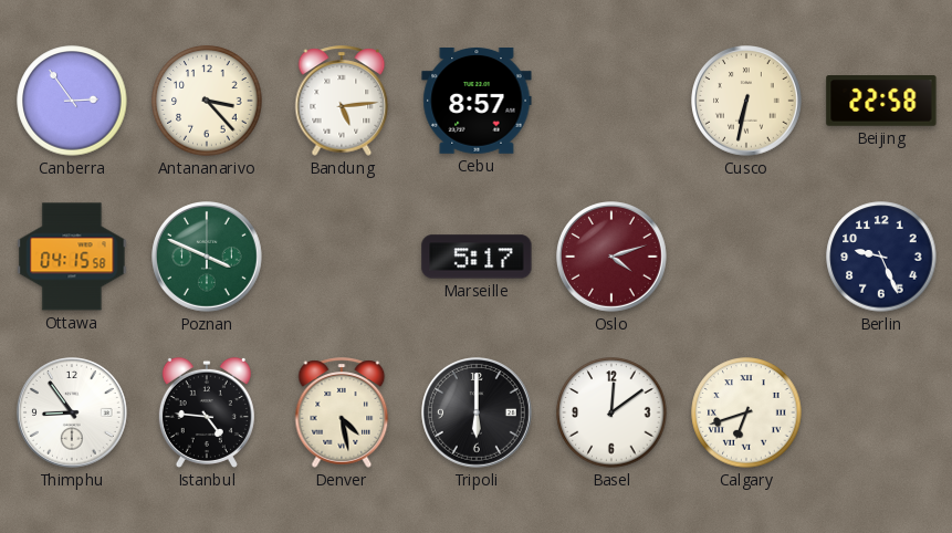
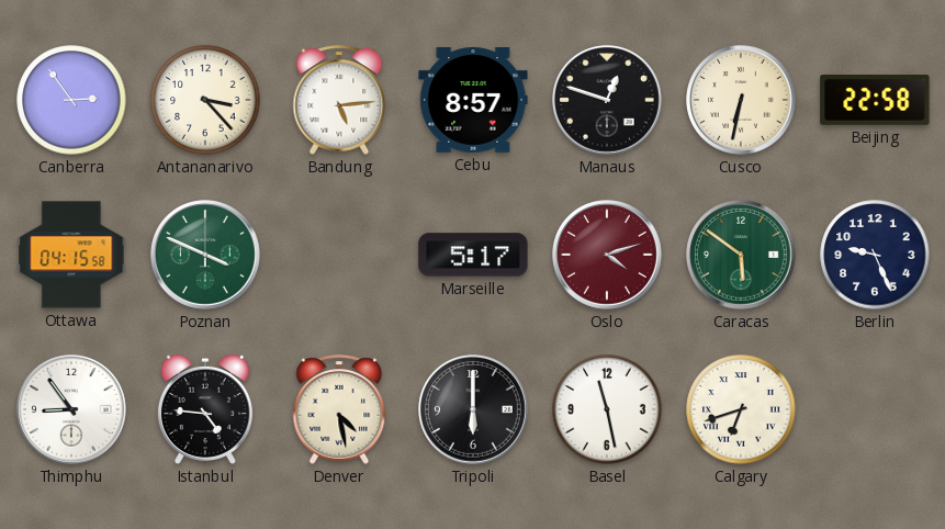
Manaus: none -> 12:48
Caracas: none -> 5:51
Basel: 12:09 -> 11:28
